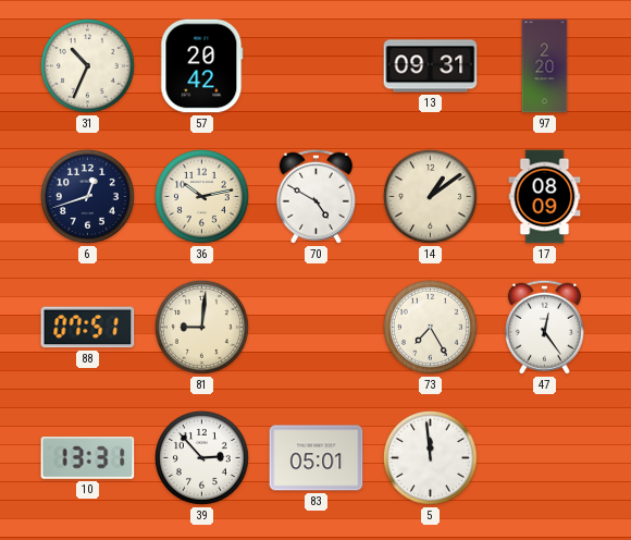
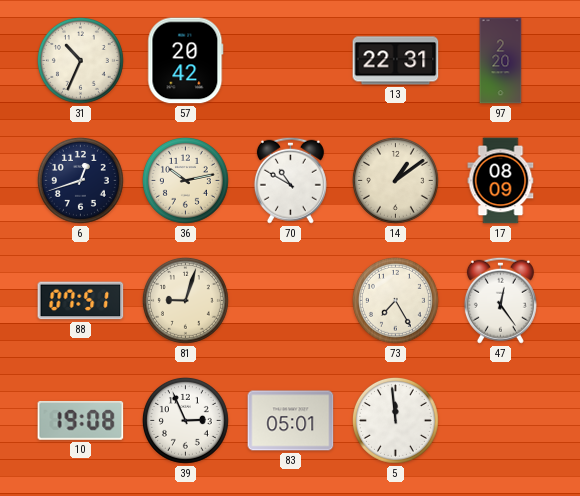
13: 09:31 -> 22:31
70: 4:50 -> 10:50
81: 9:01 -> 9:03
10: 13:31 -> 19:08
39: 2:53 -> 2:56
